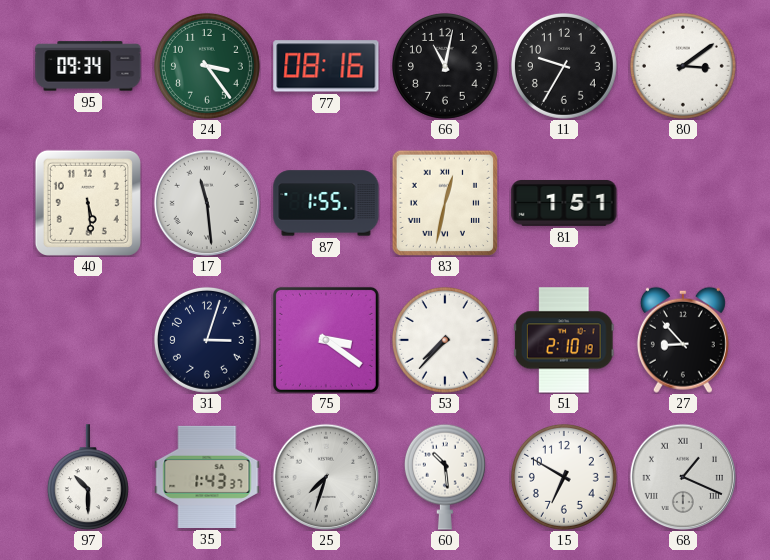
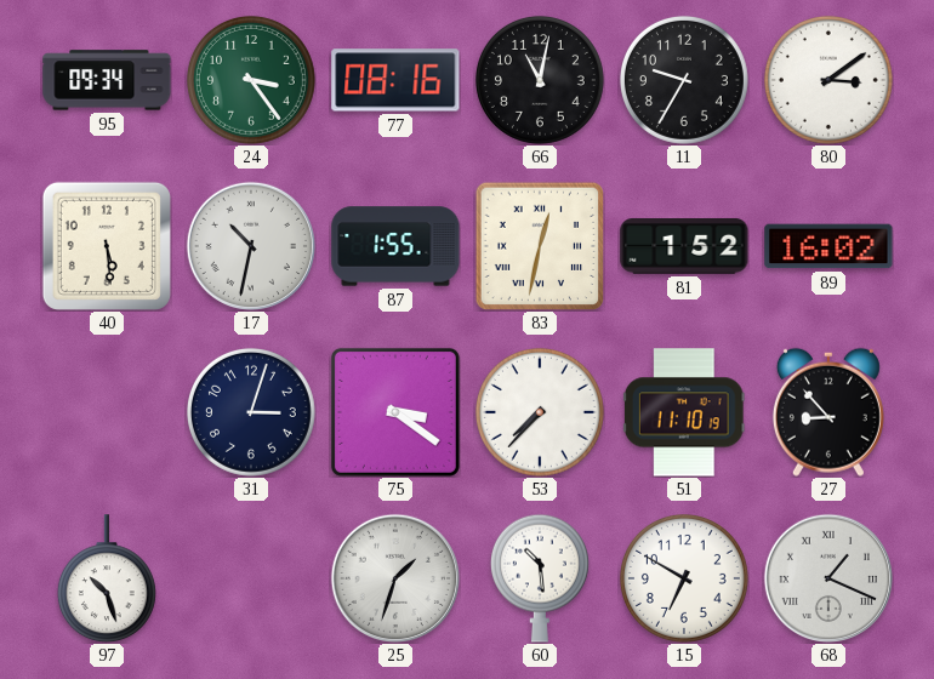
17: 11:29 -> 10:32
81: 1:51 -> 1:52
89: none -> 16:02
51: 2:10 -> 11:10
97: 10:30 -> 10:27
35: 1:43 -> none
25: 7:33 -> 1:33
